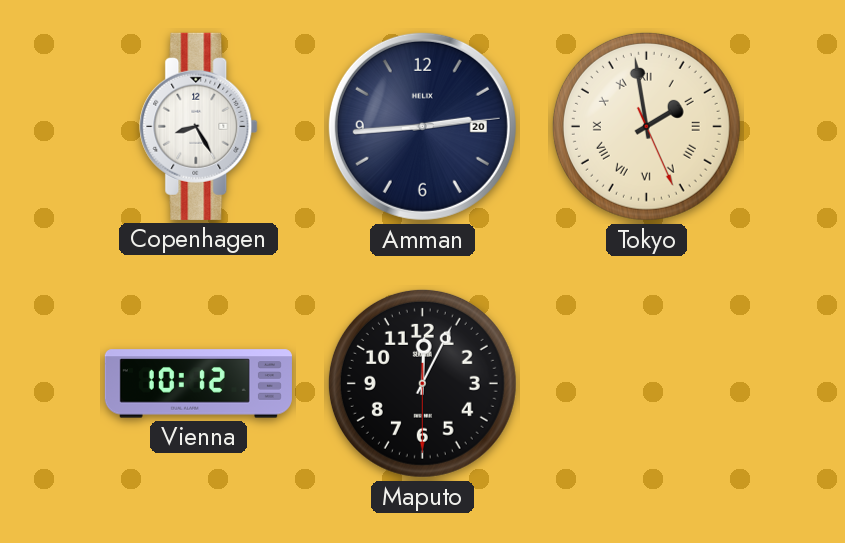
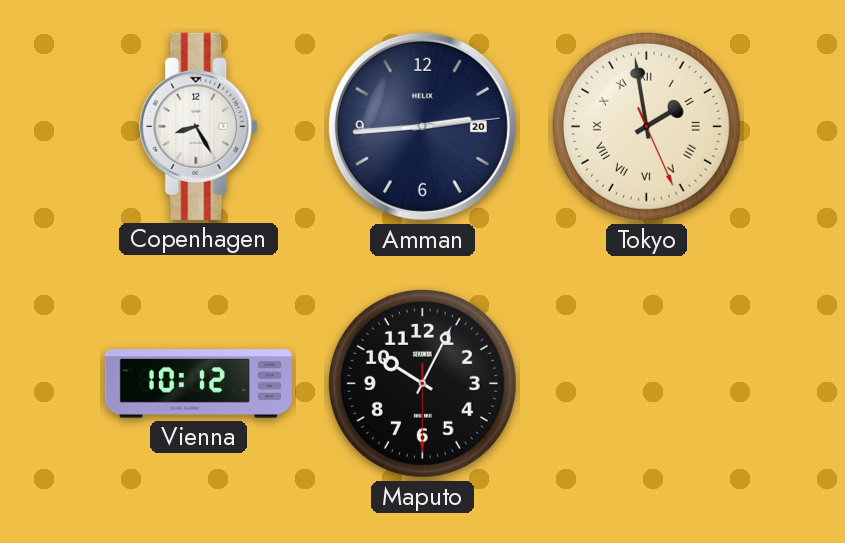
Maputo: 12:04 -> 10:04
